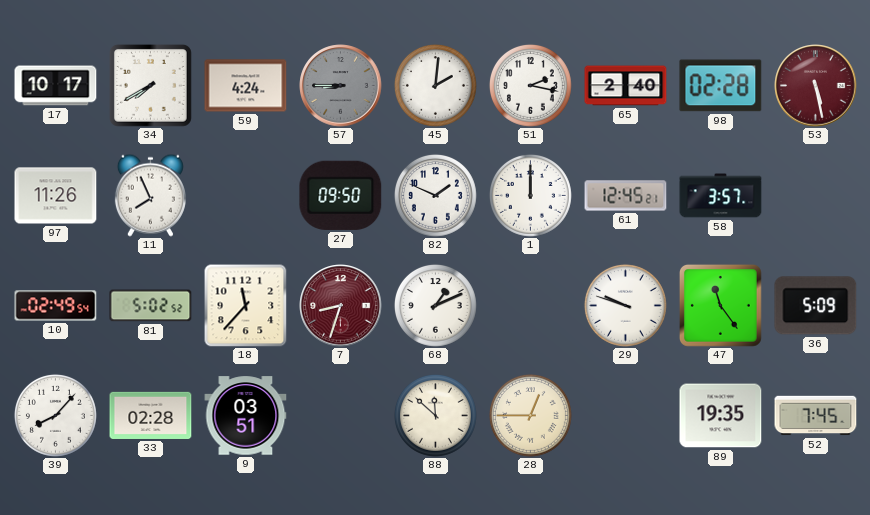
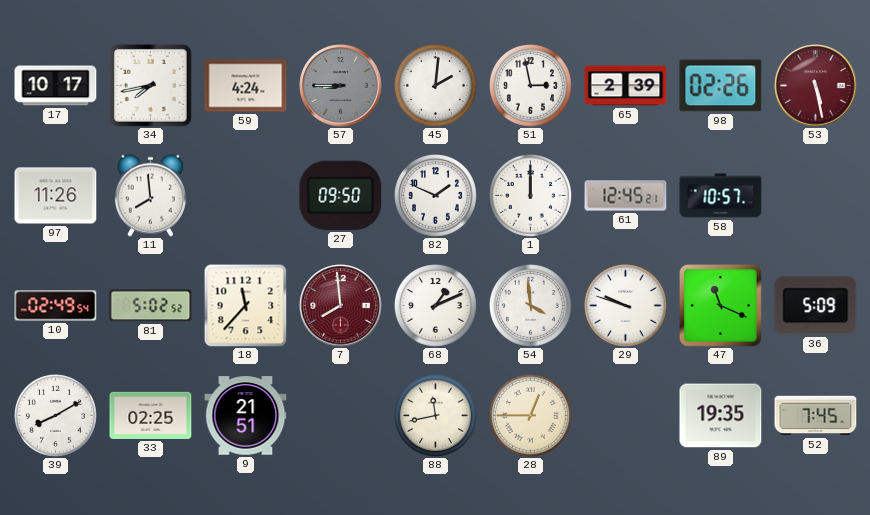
34: 7:40 -> 7:43
51: 2:17 -> 2:58
65: 2:40 -> 2:39
98: 02:28 -> 02:26
11: 7:56 -> 7:59
58: 3:57 -> 10:57
7: 8:33 -> 7:59
54: none -> 3:59
47: 11:24 -> 11:19
39: 8:07 -> 8:10
33: 02:28 -> 02:25
9: 03:51 -> 21:51
88: 11:52 -> 11:43
